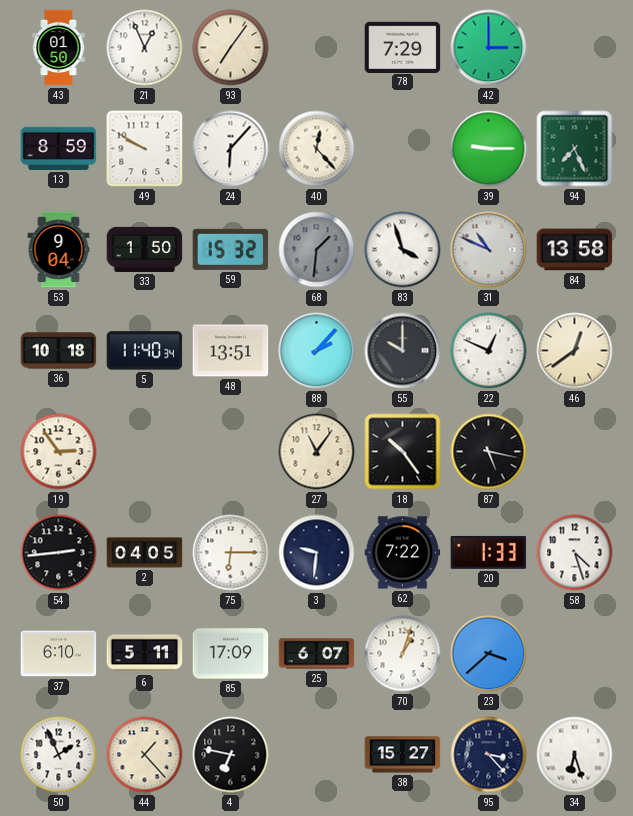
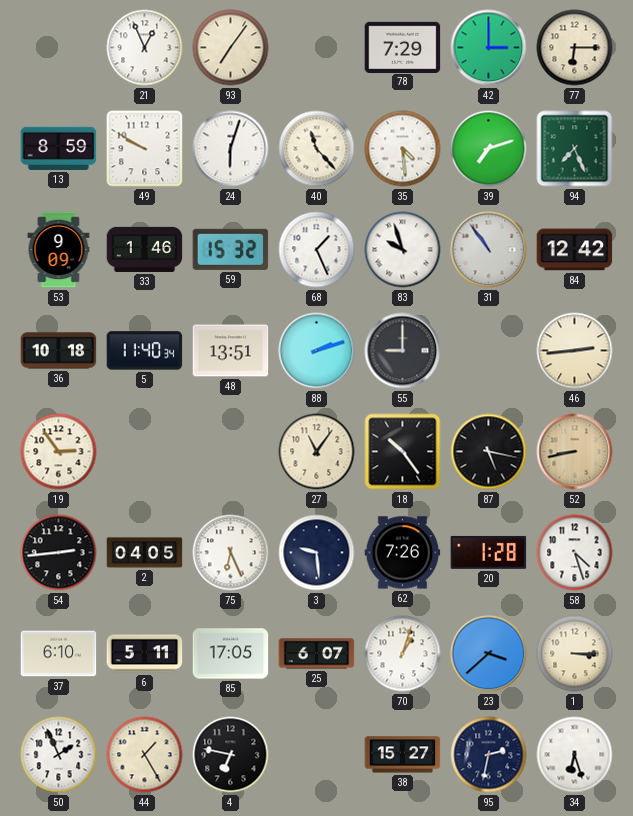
43: 01:50 -> none
77: none -> 6:15
24: 6:07 -> 6:03
40: 12:23 -> 11:23
35: none -> 4:29
39: 9:15 -> 7:12
53: 9:04 -> 9:09
33: 1:50 -> 1:46
68: 1:31 -> 1:26
68 dial: grey -> white
83: 3:57 -> 9:57
31: 10:49 -> 10:54
84: 13:58 -> 12:42
88: 2:07 -> 2:12
55: 10:00 -> 9:00
22: 12:49 -> none
46: 12:39 -> 2:44
52: none -> 8:43
75: 6:15 -> 6:26
3: 9:31 -> 9:29
62: 7:22 -> 7:26
20: 1:33 -> 1:28
85: 17:09 -> 17:05
1: none -> 3:15
44: 1:23 -> 1:25
95: 3:23 -> 2:32
